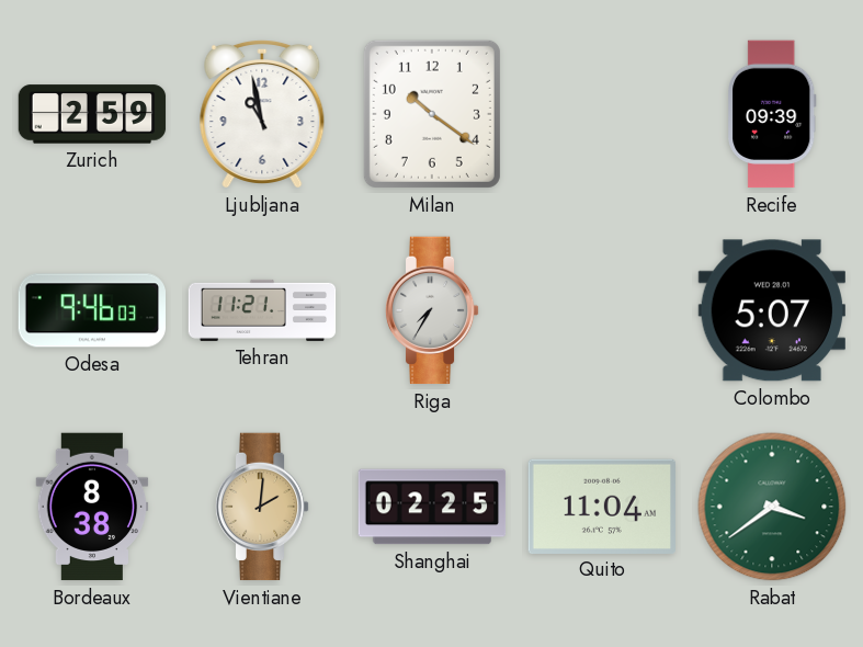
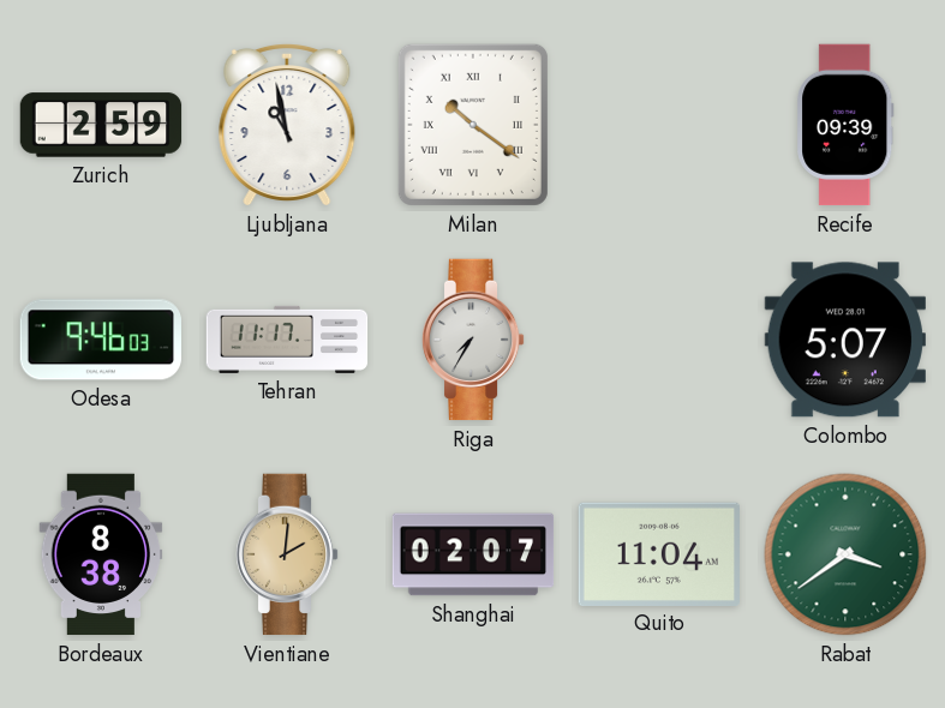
Milan numerals: Arabic -> Roman
Tehran: 11:21 -> 11:17
Shanghai: 02:25 -> 02:07
